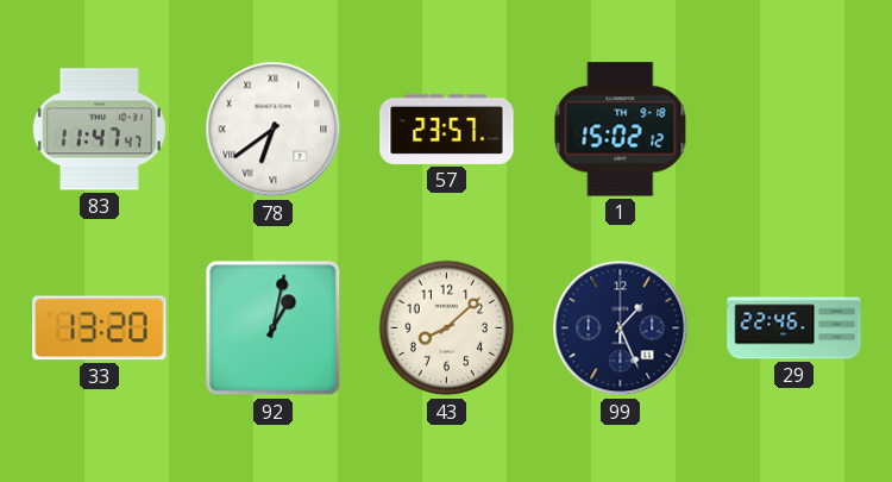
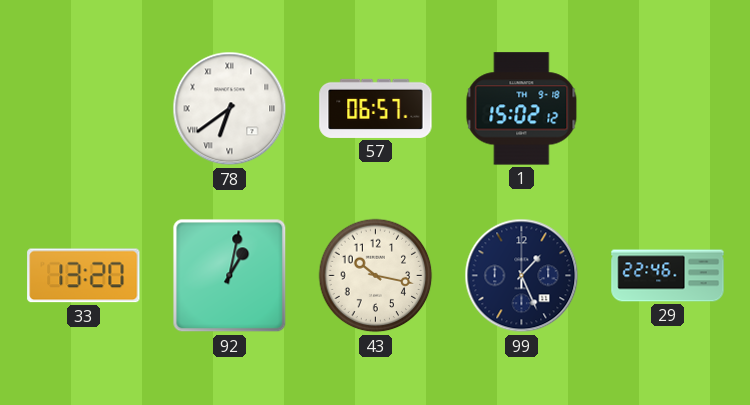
83: 11:47 -> none
57: 23:57 -> 06:57
43: 8:08 -> 10:17
